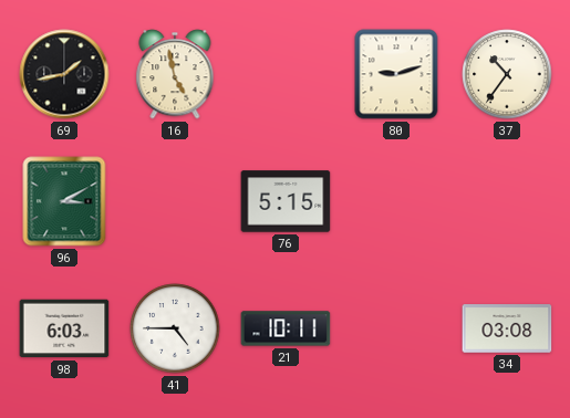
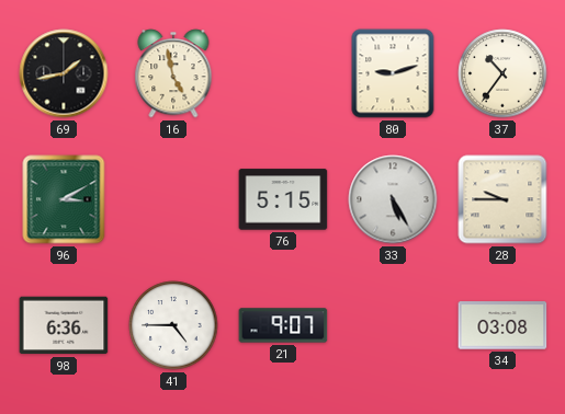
33: none -> 5:25
28: none -> 9:45
98: 6:03 -> 6:36
21: 10:11 -> 9:07
